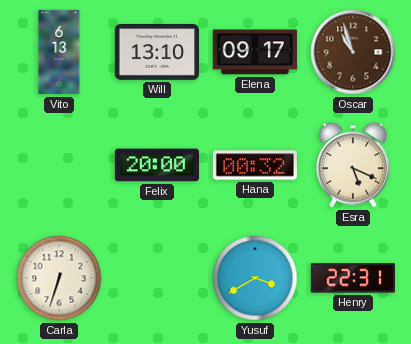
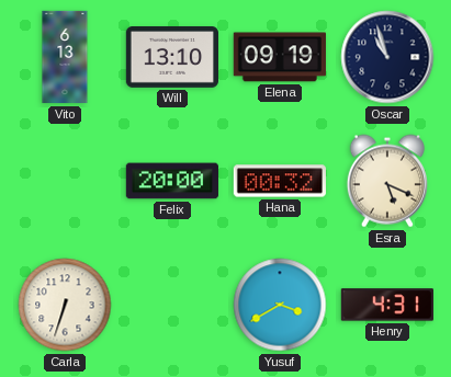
Elena: 09:17 -> 09:19
Oscar dial: brown -> navy
Henry: 22:31 -> 4:31
